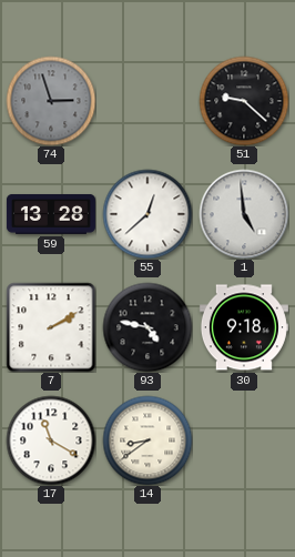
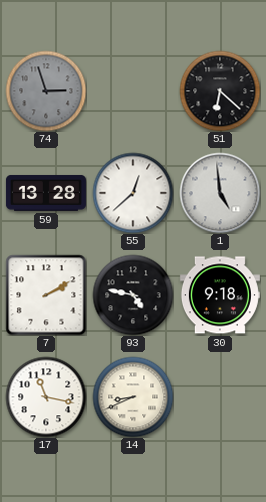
51: 9:22 -> 6:22
17: 11:20 -> 11:17
14: 8:39 -> 8:41
